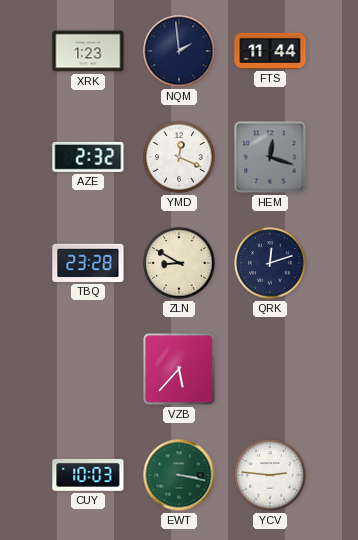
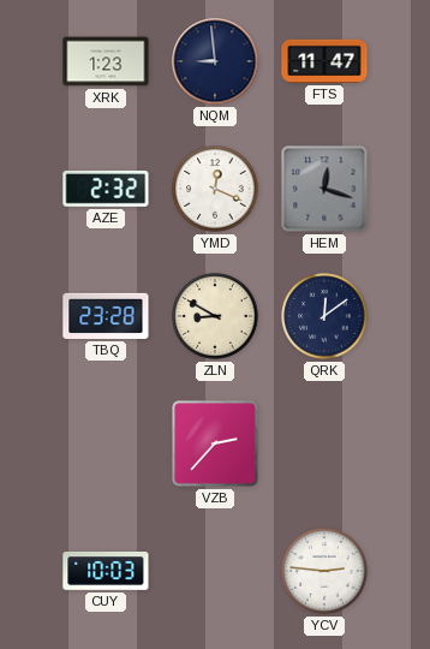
NQM: 1:59 -> 8:59
FTS: 11:44 -> 11:47
QRK: 12:12 -> 12:09
VZB: 5:37 -> 2:37
EWT: 3:17 -> none
